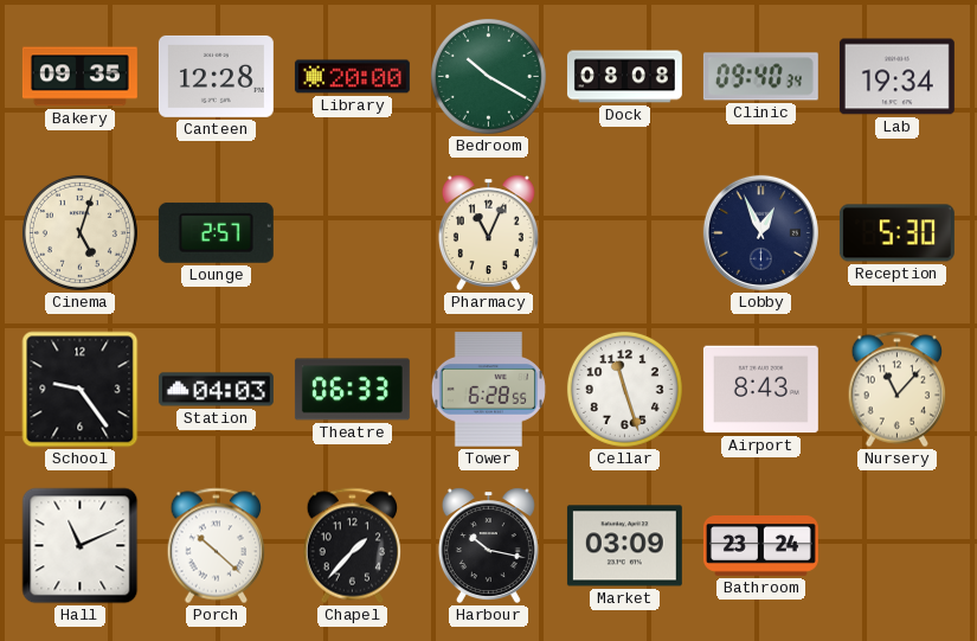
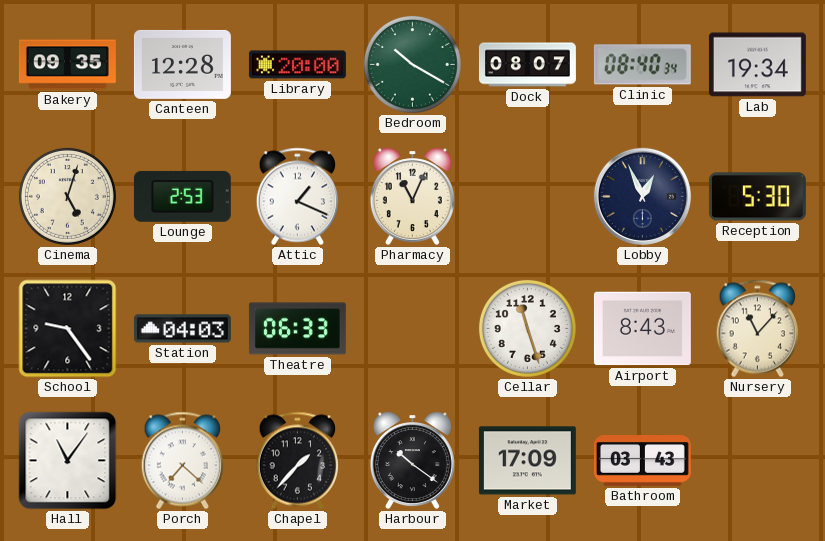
Dock: 08:08 -> 08:07
Clinic: 09:40 -> 08:40
Lounge: 2:57 -> 2:53
Attic: none -> 1:19
Tower: 6:28 -> none
Hall: 11:11 -> 11:06
Porch: 10:22 -> 7:22
Harbour: 10:17 -> 10:21
Market: 03:09 -> 17:09
Bathroom: 23:24 -> 03:43
